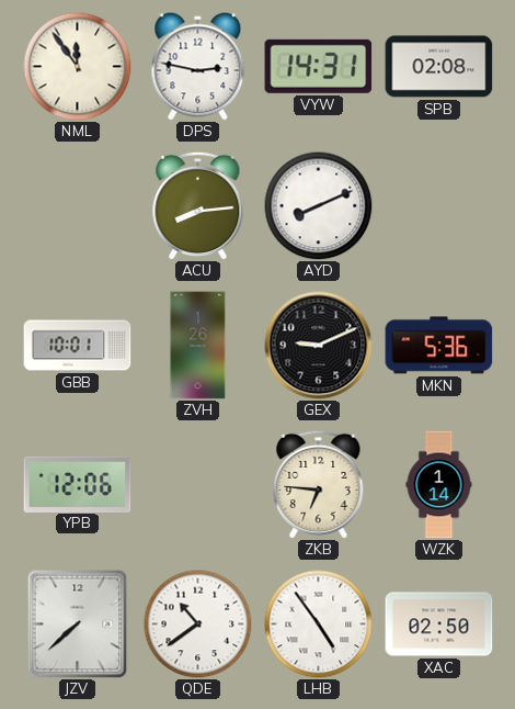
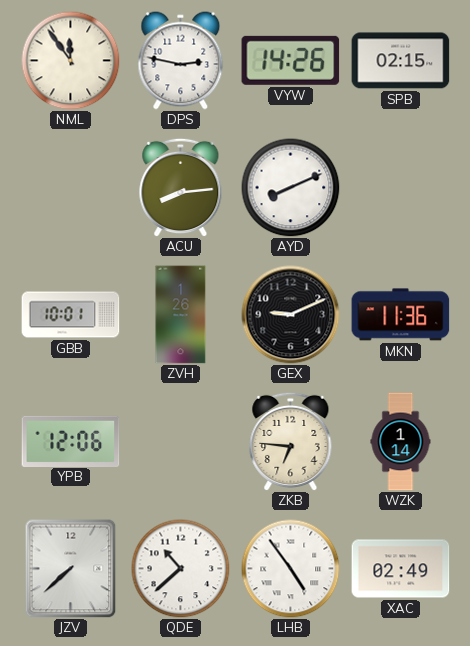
VYW: 14:31 -> 14:26
SPB: 02:08 -> 02:15
MKN: 5:36 -> 11:36
QDE: 10:39 -> 10:38
XAC: 02:50 -> 02:49
